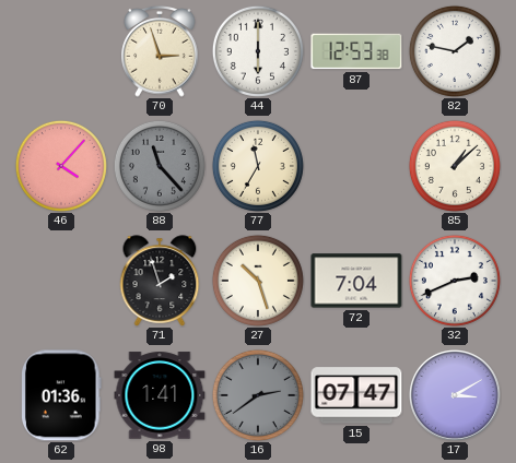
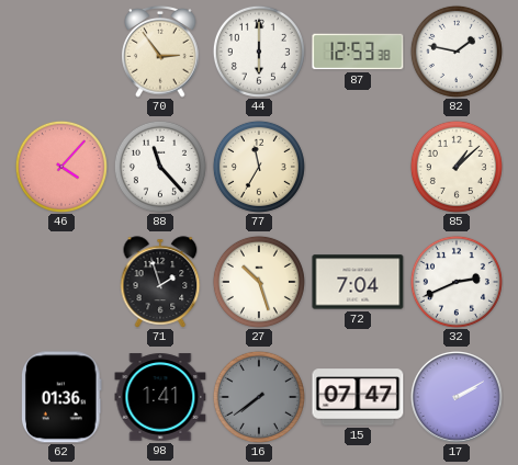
70: 2:57 -> 2:54
88 dial: grey -> white
16: 2:39 -> 7:39
17: 3:10 -> 2:10
